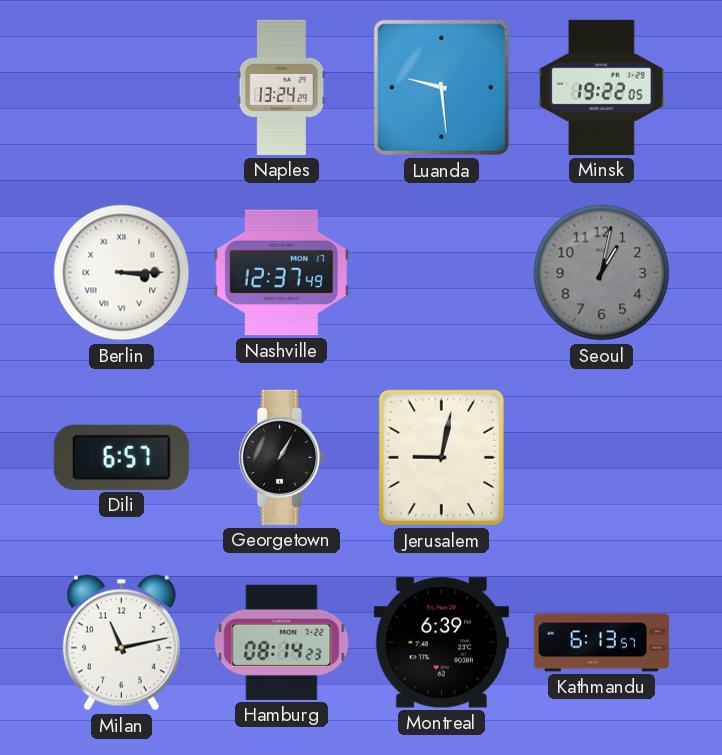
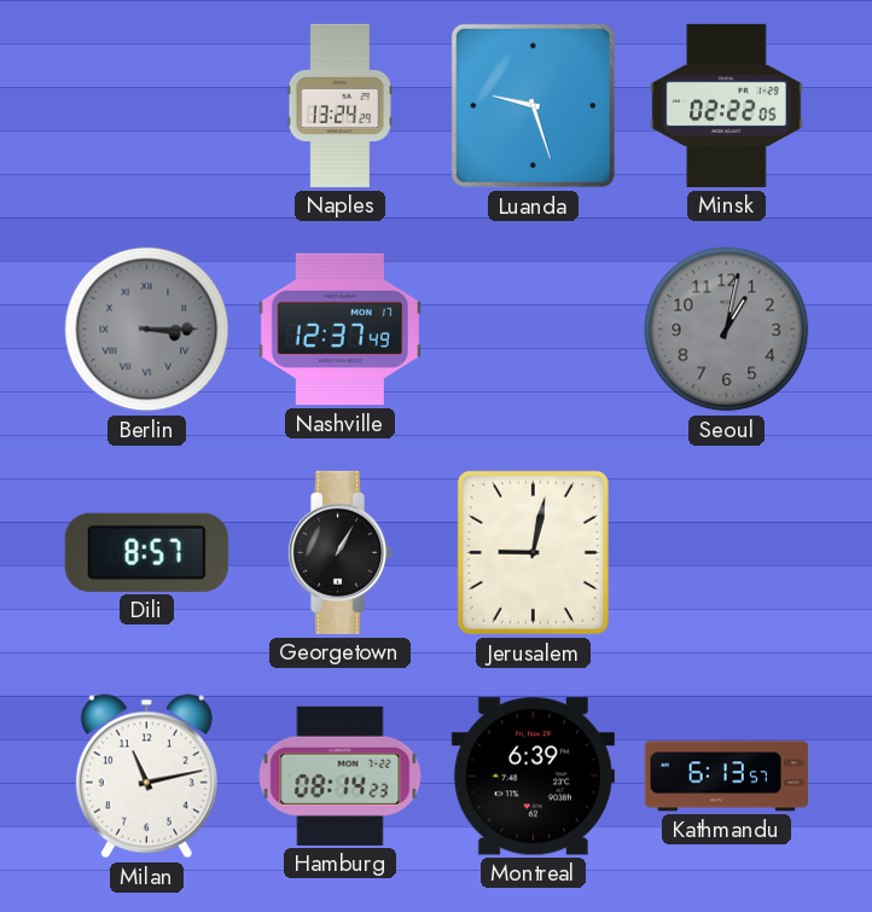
Luanda: 9:29 -> 9:27
Minsk: 19:22 -> 02:22
Berlin dial: white -> grey
Dili: 6:57 -> 8:57
